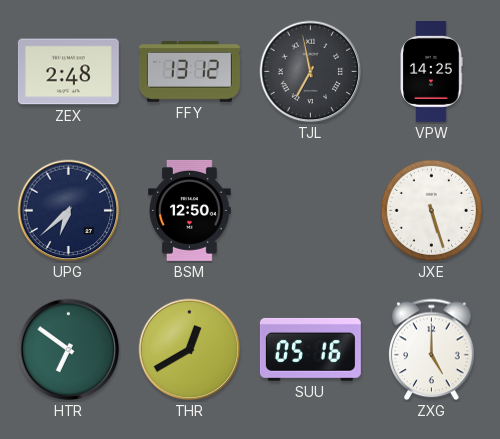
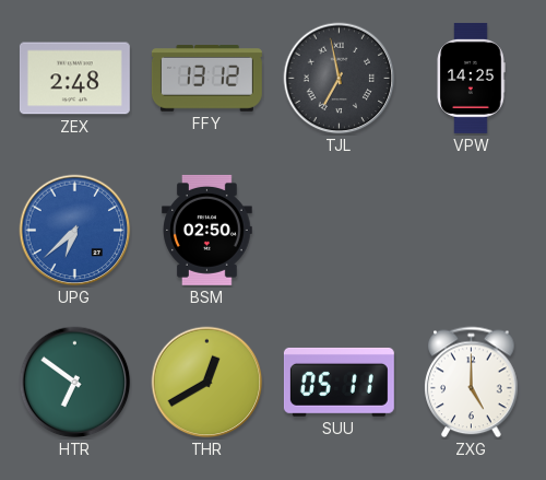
UPG dial: navy -> blue
BSM: 12:50 -> 02:50
JXE: 5:27 -> none
SUU: 05:16 -> 05:11
